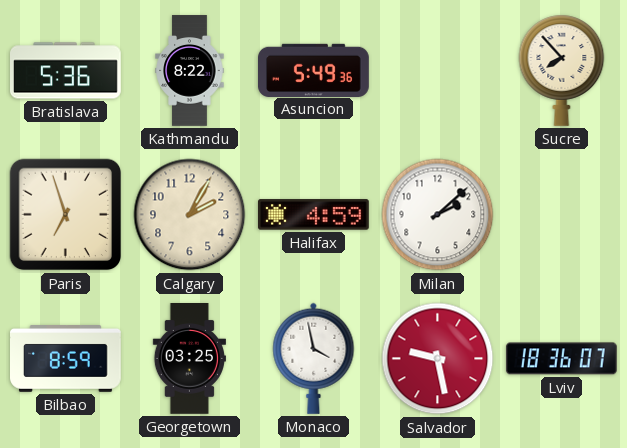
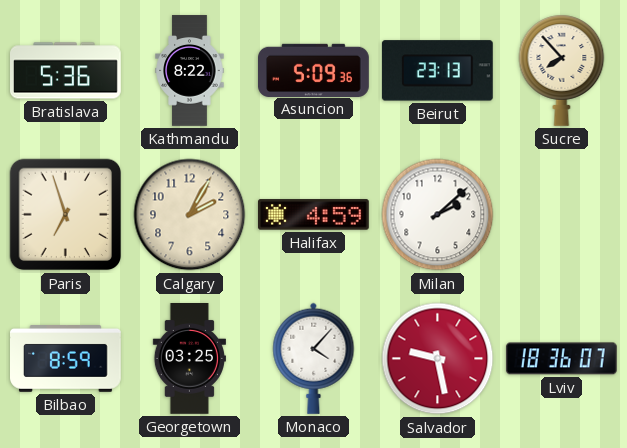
Asuncion: 5:49 -> 5:09
Beirut: none -> 23:13
Monaco: 3:58 -> 4:07
